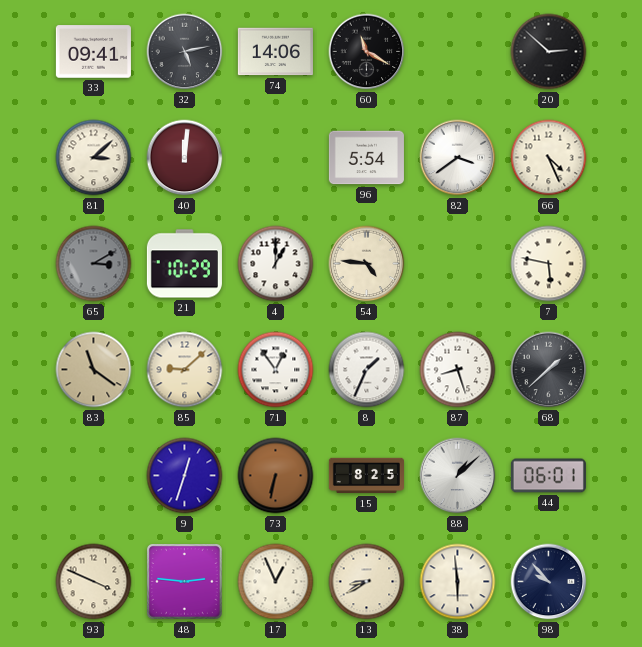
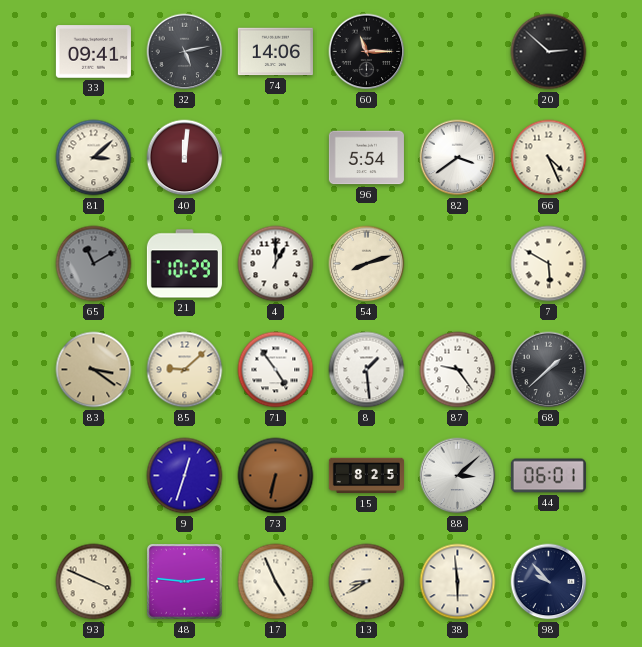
60: 11:20 -> 11:15
65: 3:10 -> 11:10
54: 4:46 -> 8:12
7: 5:47 -> 5:50
83: 11:21 -> 3:21
71: 12:54 -> 4:54
8: 1:34 -> 1:29
87: 8:27 -> 9:24
88: 1:08 -> 3:08
17: 12:56 -> 4:56
